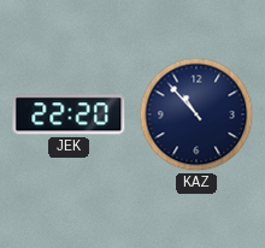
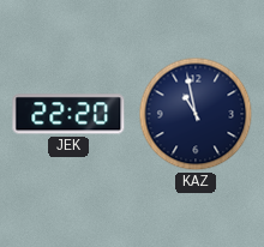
KAZ: 10:53 -> 10:58
